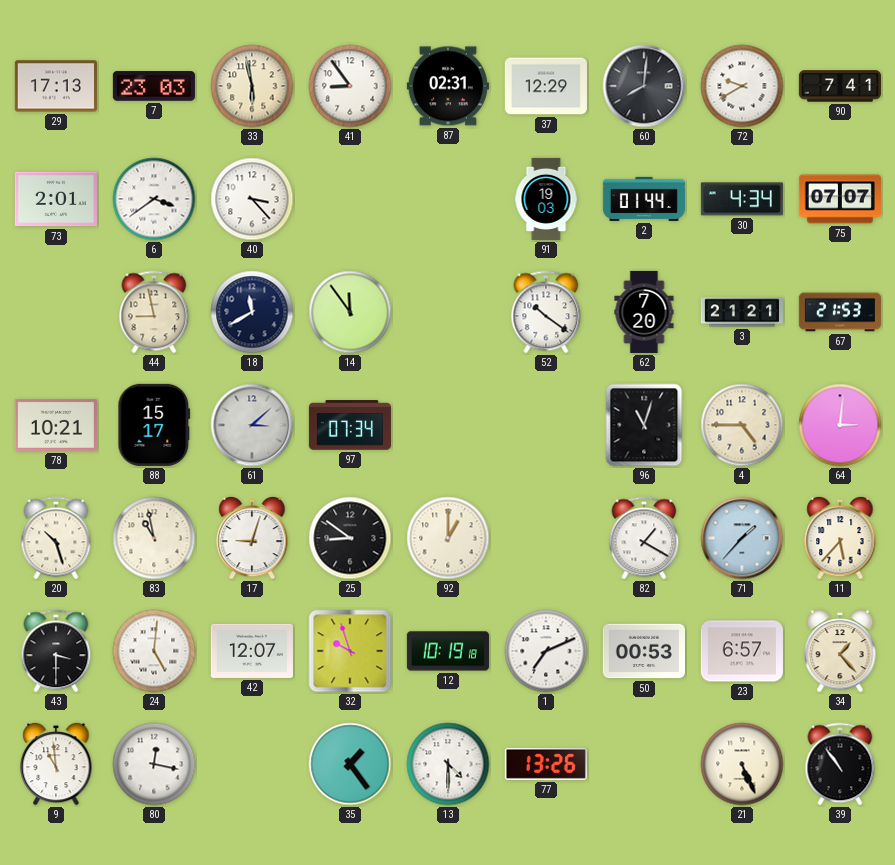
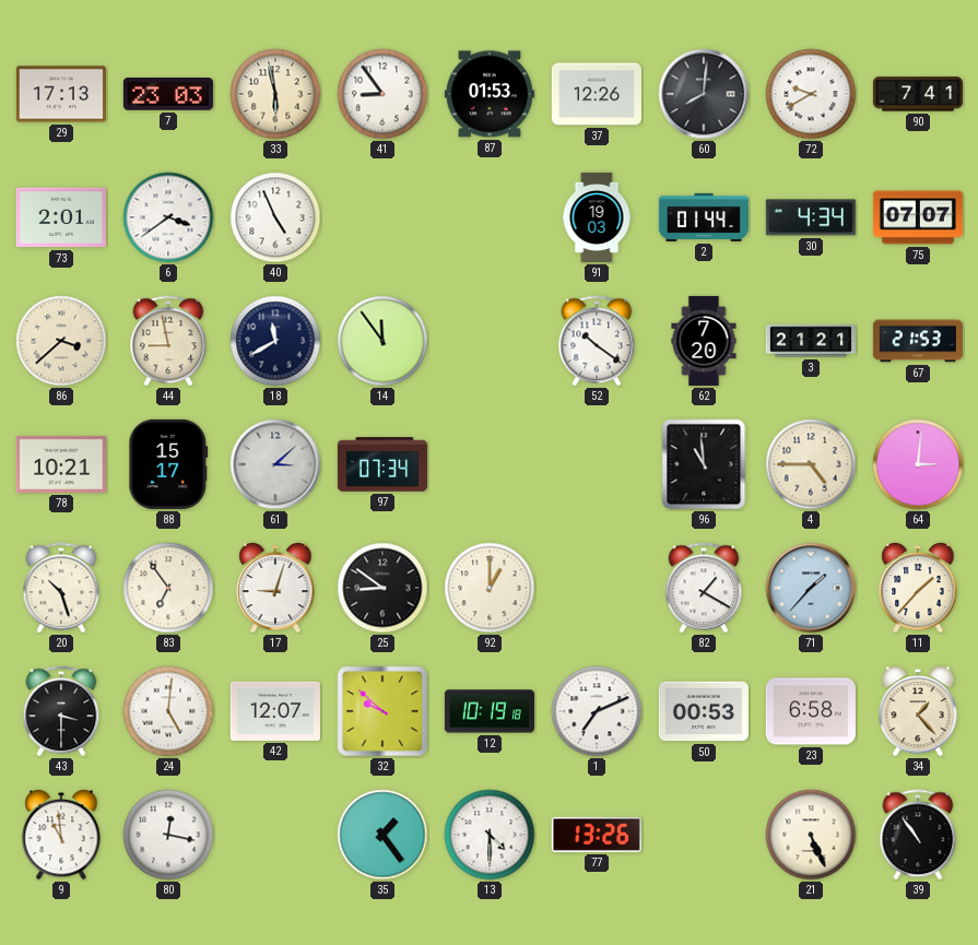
87: 02:31 -> 01:53
37: 12:29 -> 12:26
40: 3:23 -> 4:56
86: none -> 3:38
96: 11:03 -> 10:59
83: 10:58 -> 6:54
11: 5:37 -> 1:37
32: 9:57 -> 9:52
23: 6:57 -> 6:58
